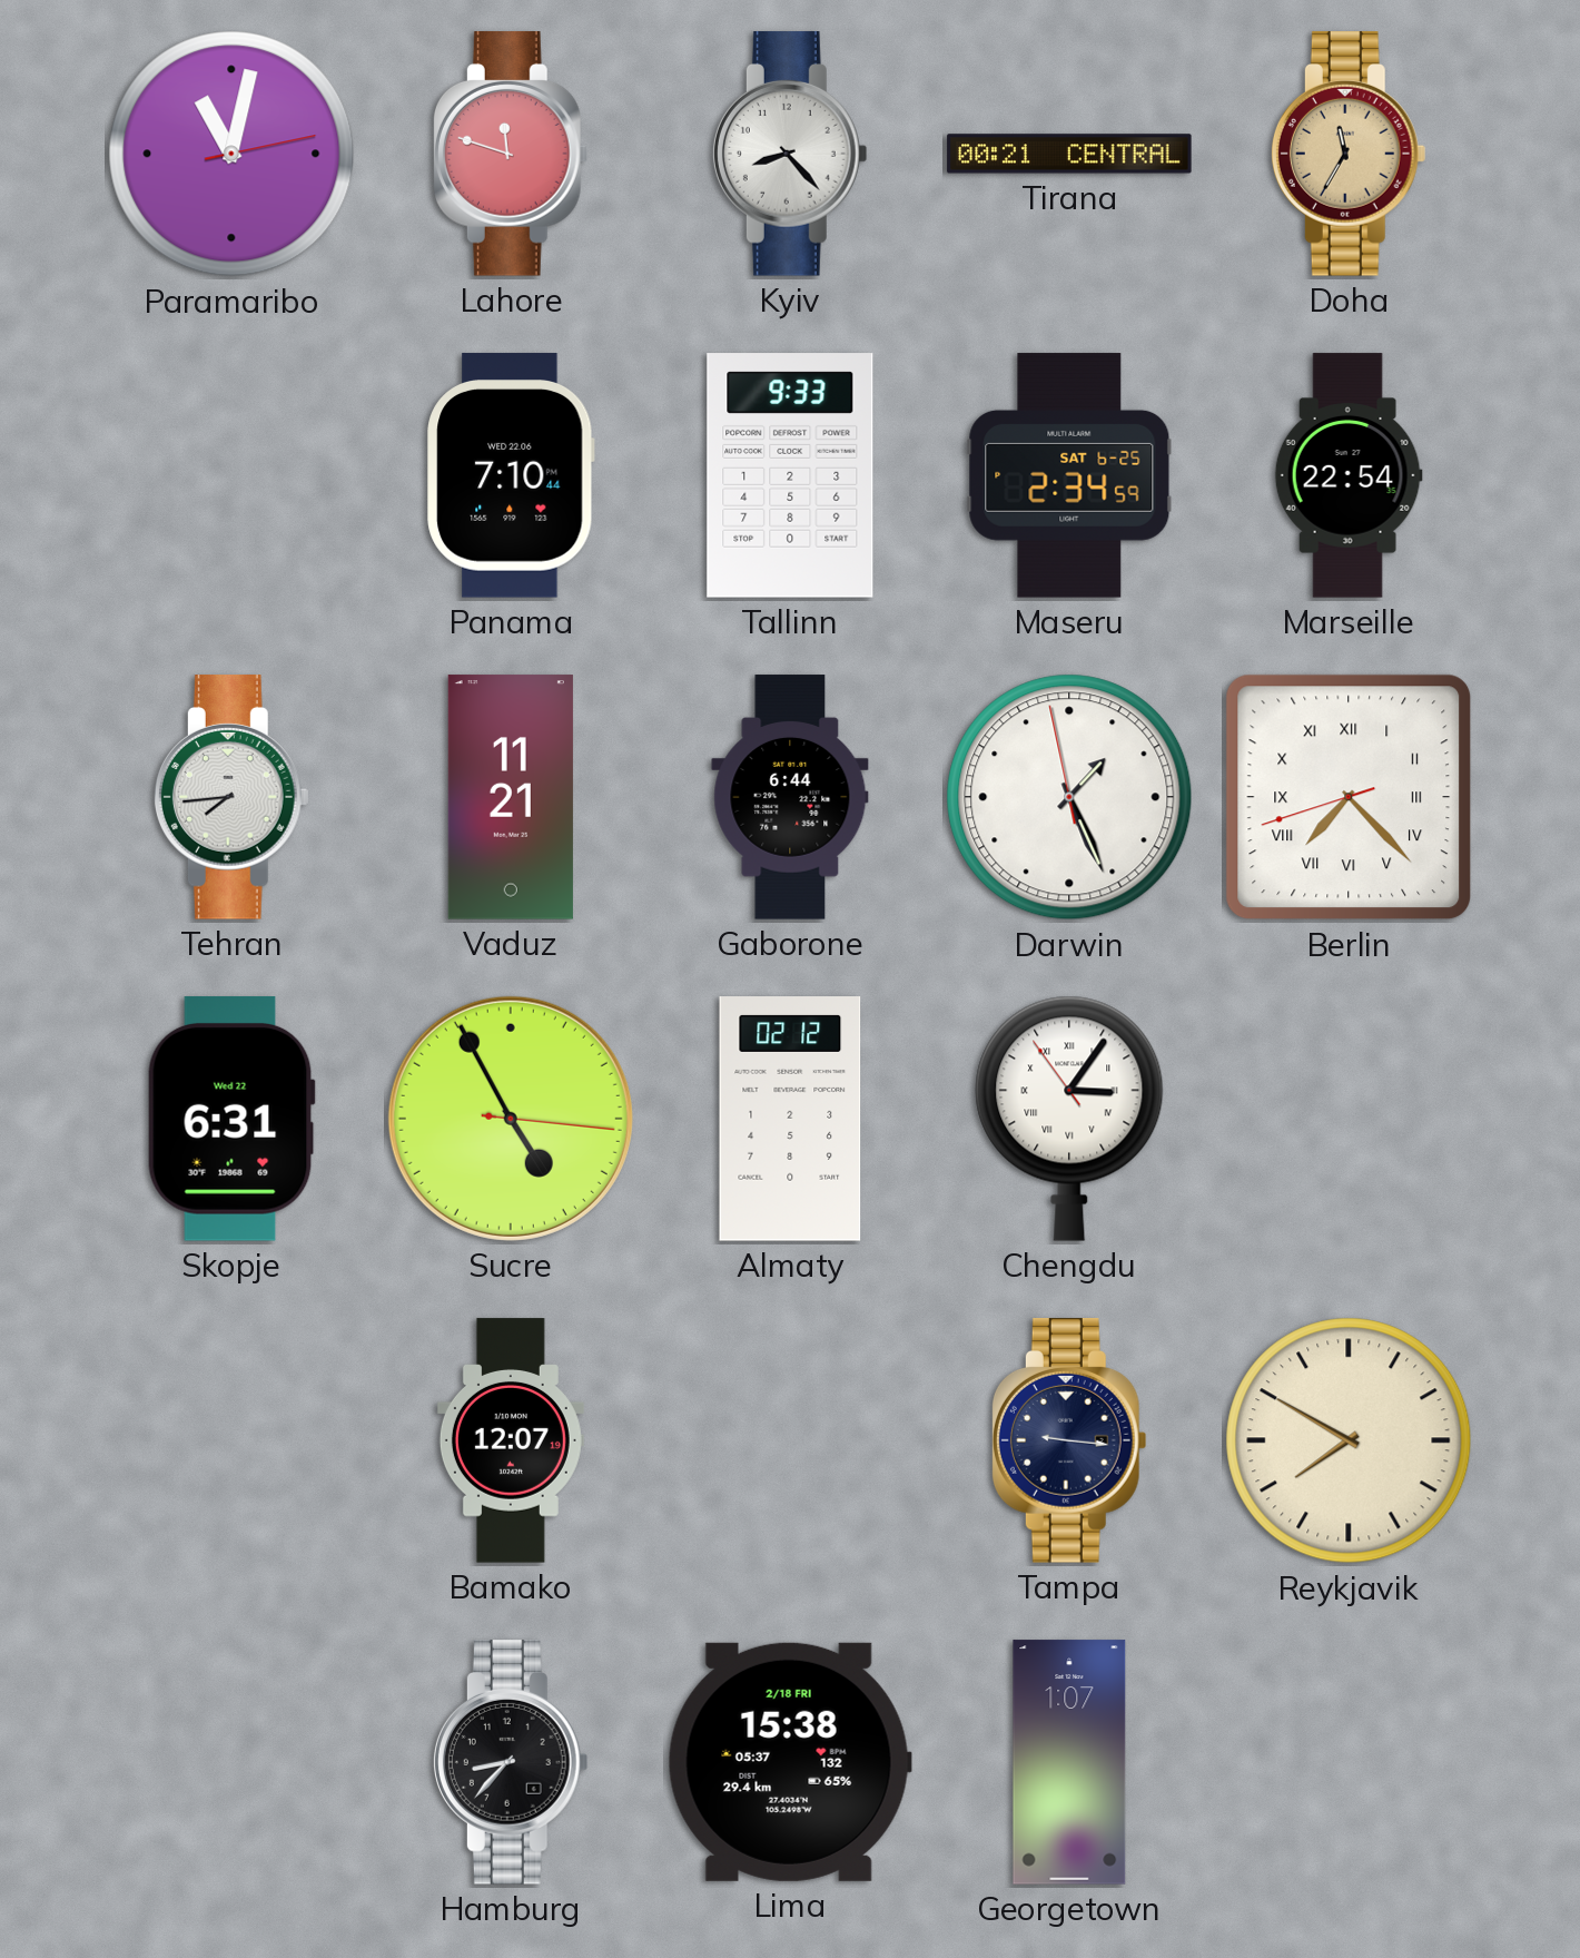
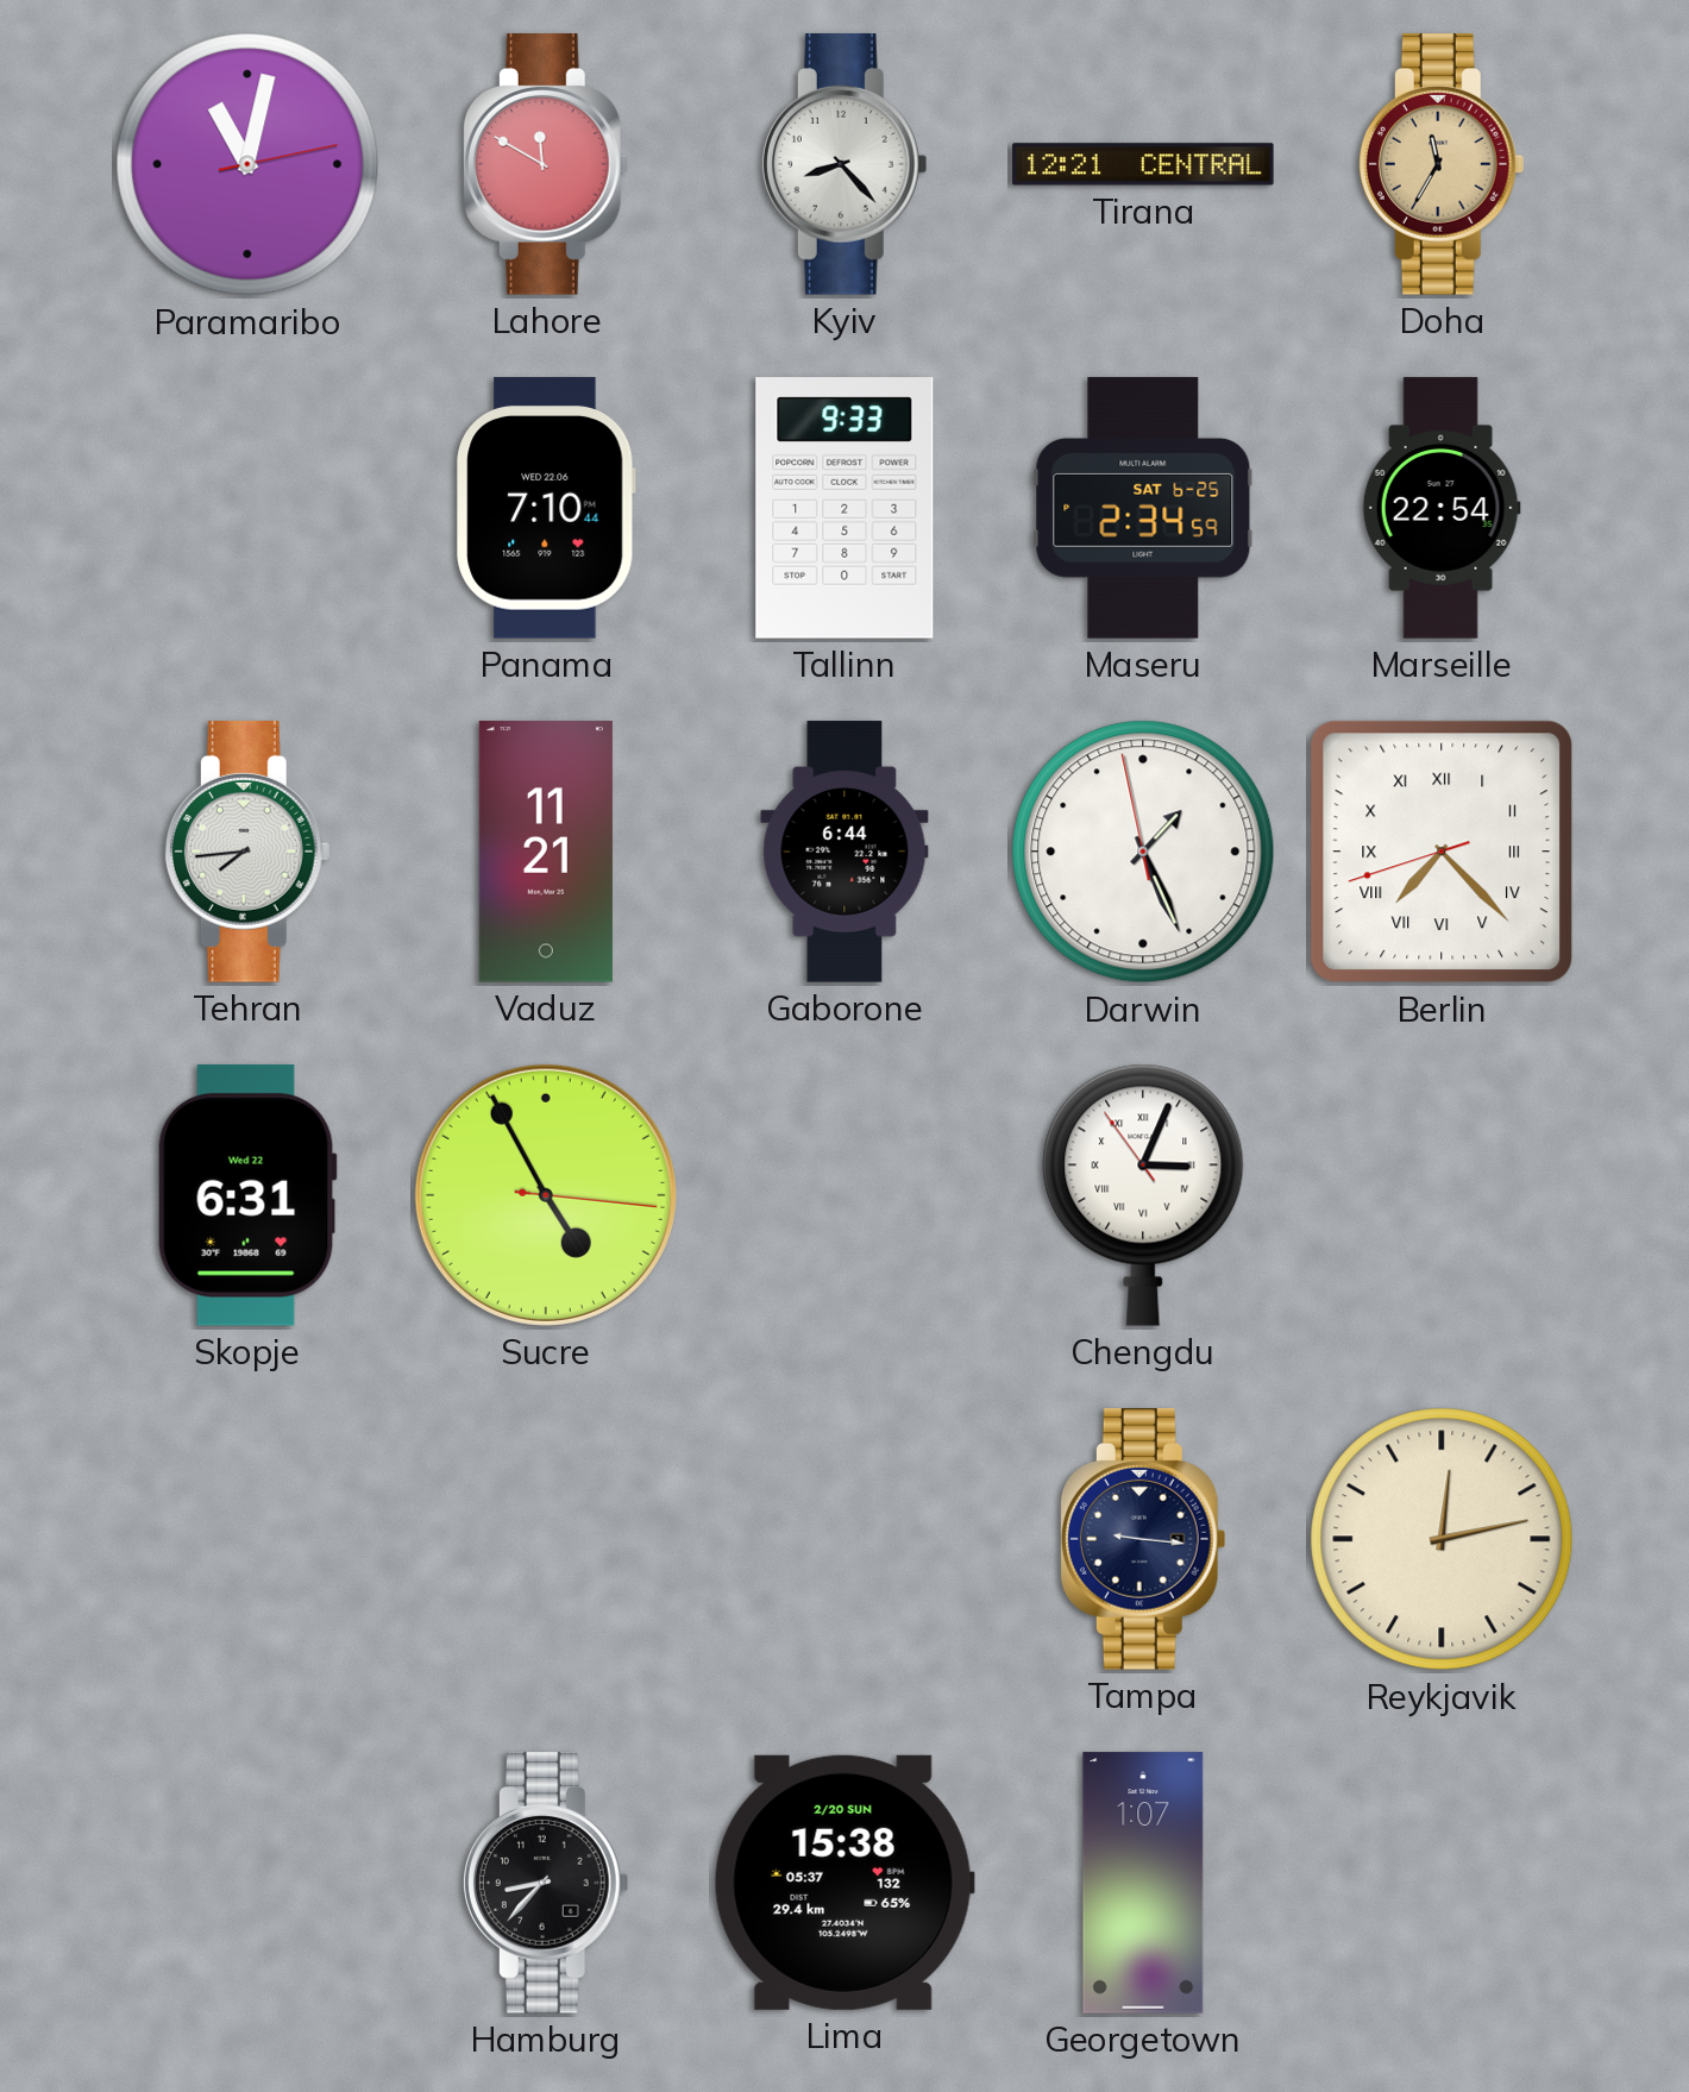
Lahore: 11:48 -> 11:50
Tirana: 00:21 -> 12:21
Almaty: 02:12 -> none
Chengdu: 3:05 -> 3:03
Bamako: 12:07 -> none
Reykjavik: 7:50 -> 12:13
Lima date: 2/18 FRI -> 2/20 SUN
